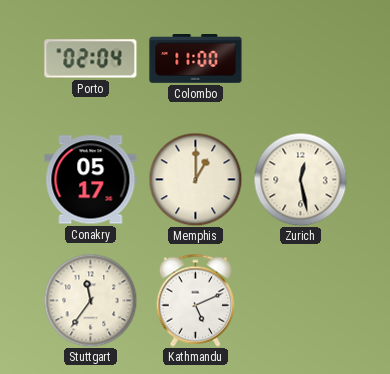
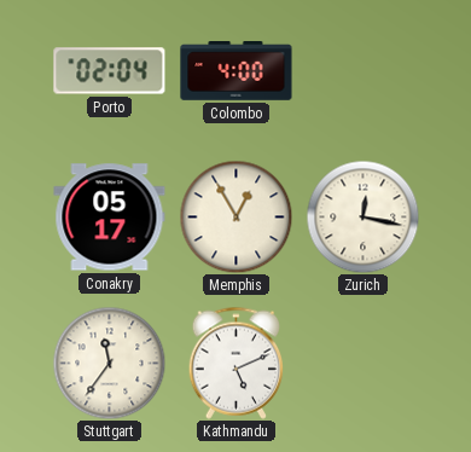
Colombo: 11:00 -> 4:00
Memphis: 1:00 -> 12:55
Zurich: 12:28 -> 12:17
